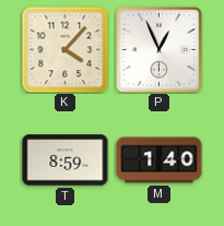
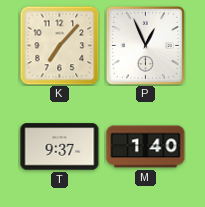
K: 4:07 -> 7:07
T: 8:59 -> 9:37
